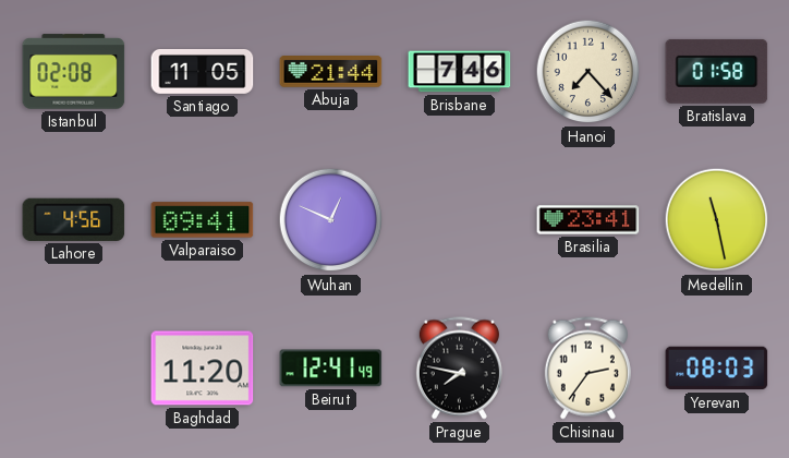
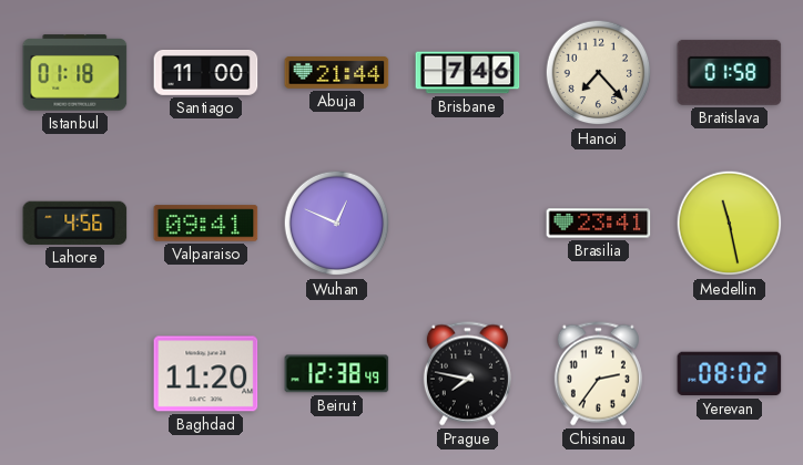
Istanbul: 02:08 -> 01:18
Santiago: 11:05 -> 11:00
Beirut: 12:41 -> 12:38
Yerevan: 08:03 -> 08:02
